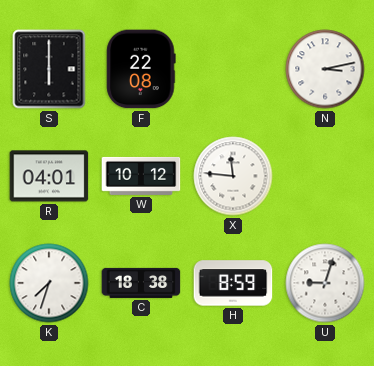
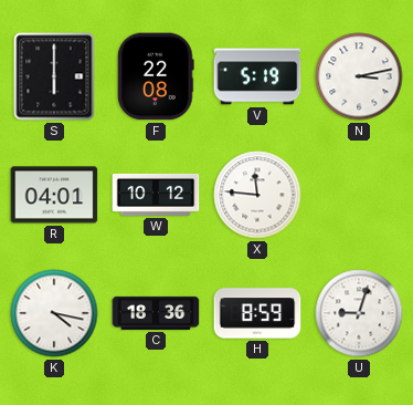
V: none -> 5:19
K: 7:33 -> 4:17
C: 18:38 -> 18:36
